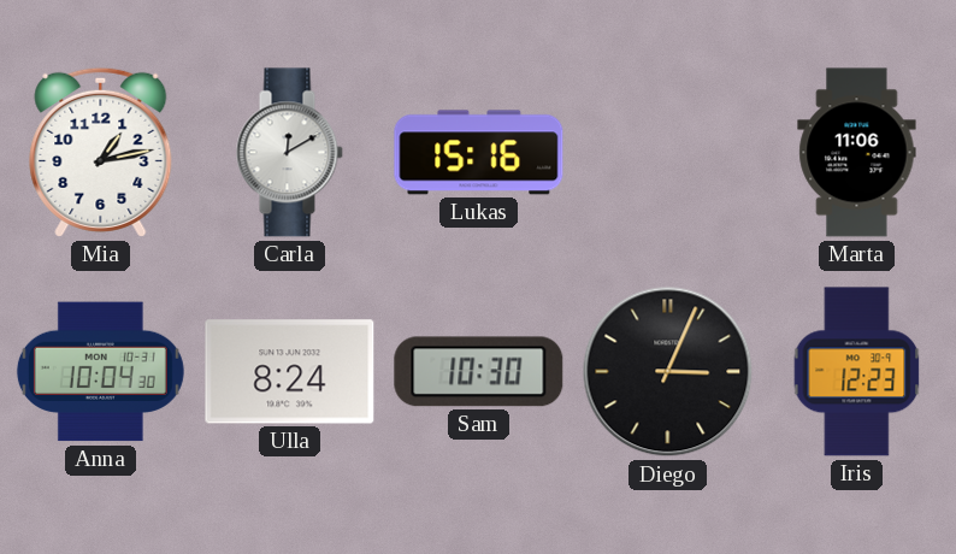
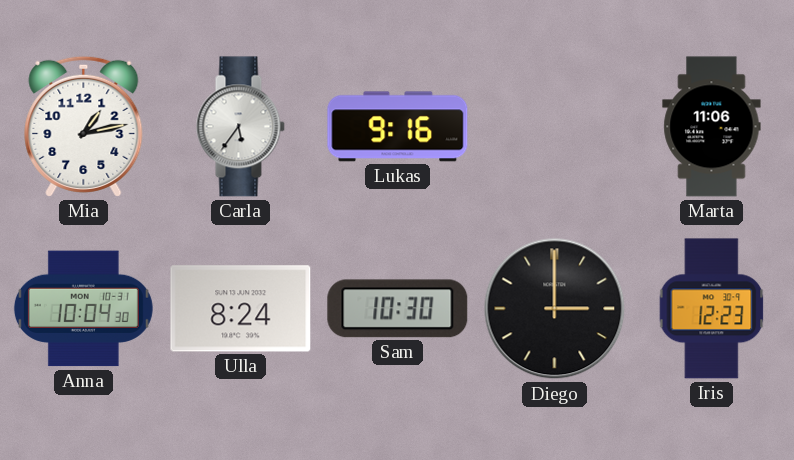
Carla: 12:10 -> 5:36
Lukas: 15:16 -> 9:16
Diego: 3:04 -> 3:00
